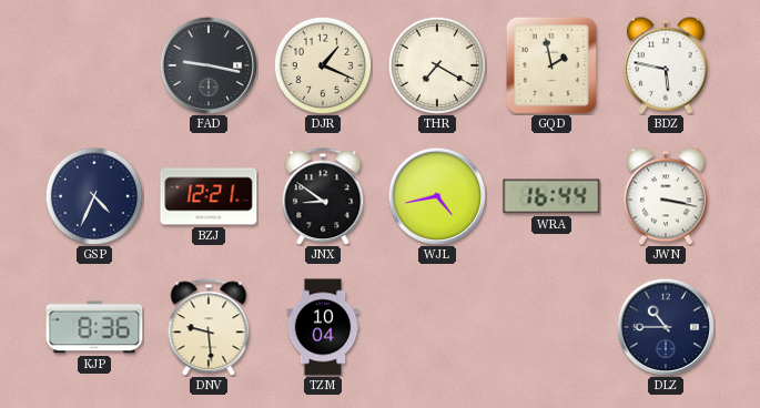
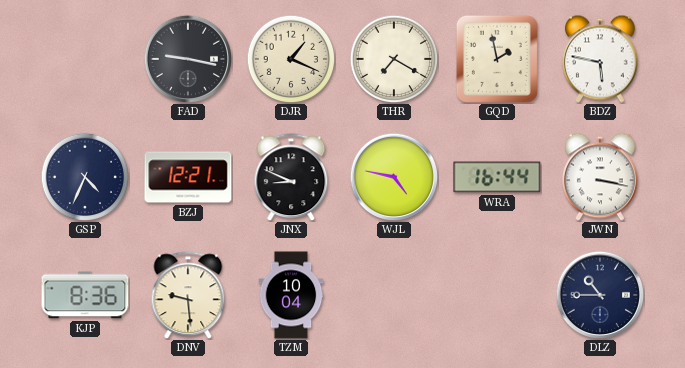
JNX: 8:51 -> 8:49
WJL: 4:43 -> 4:47
